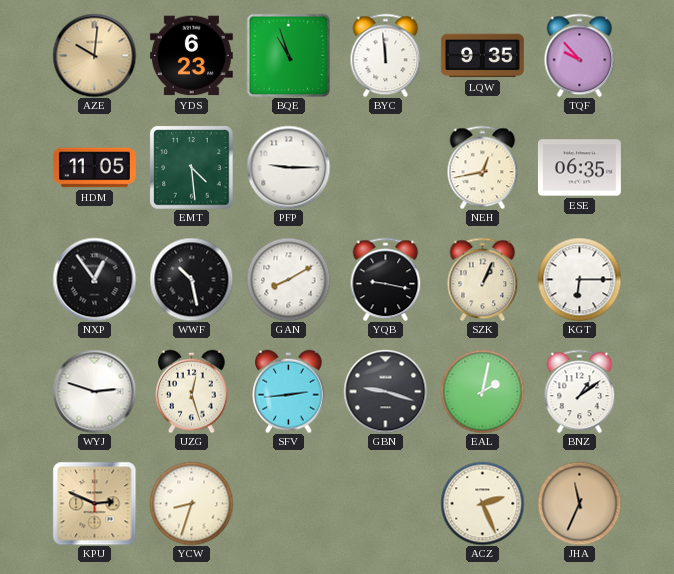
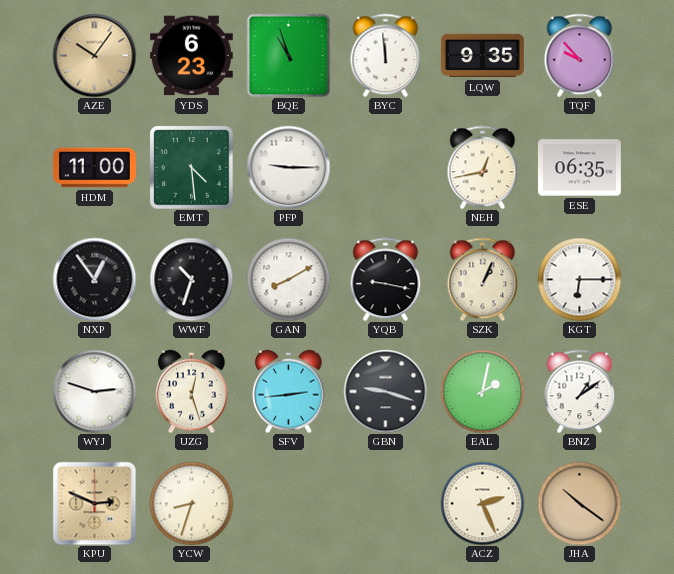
AZE: 10:01 -> 10:06
HDM: 11:05 -> 11:00
WWF: 10:28 -> 10:33
JHA: 11:34 -> 10:21
